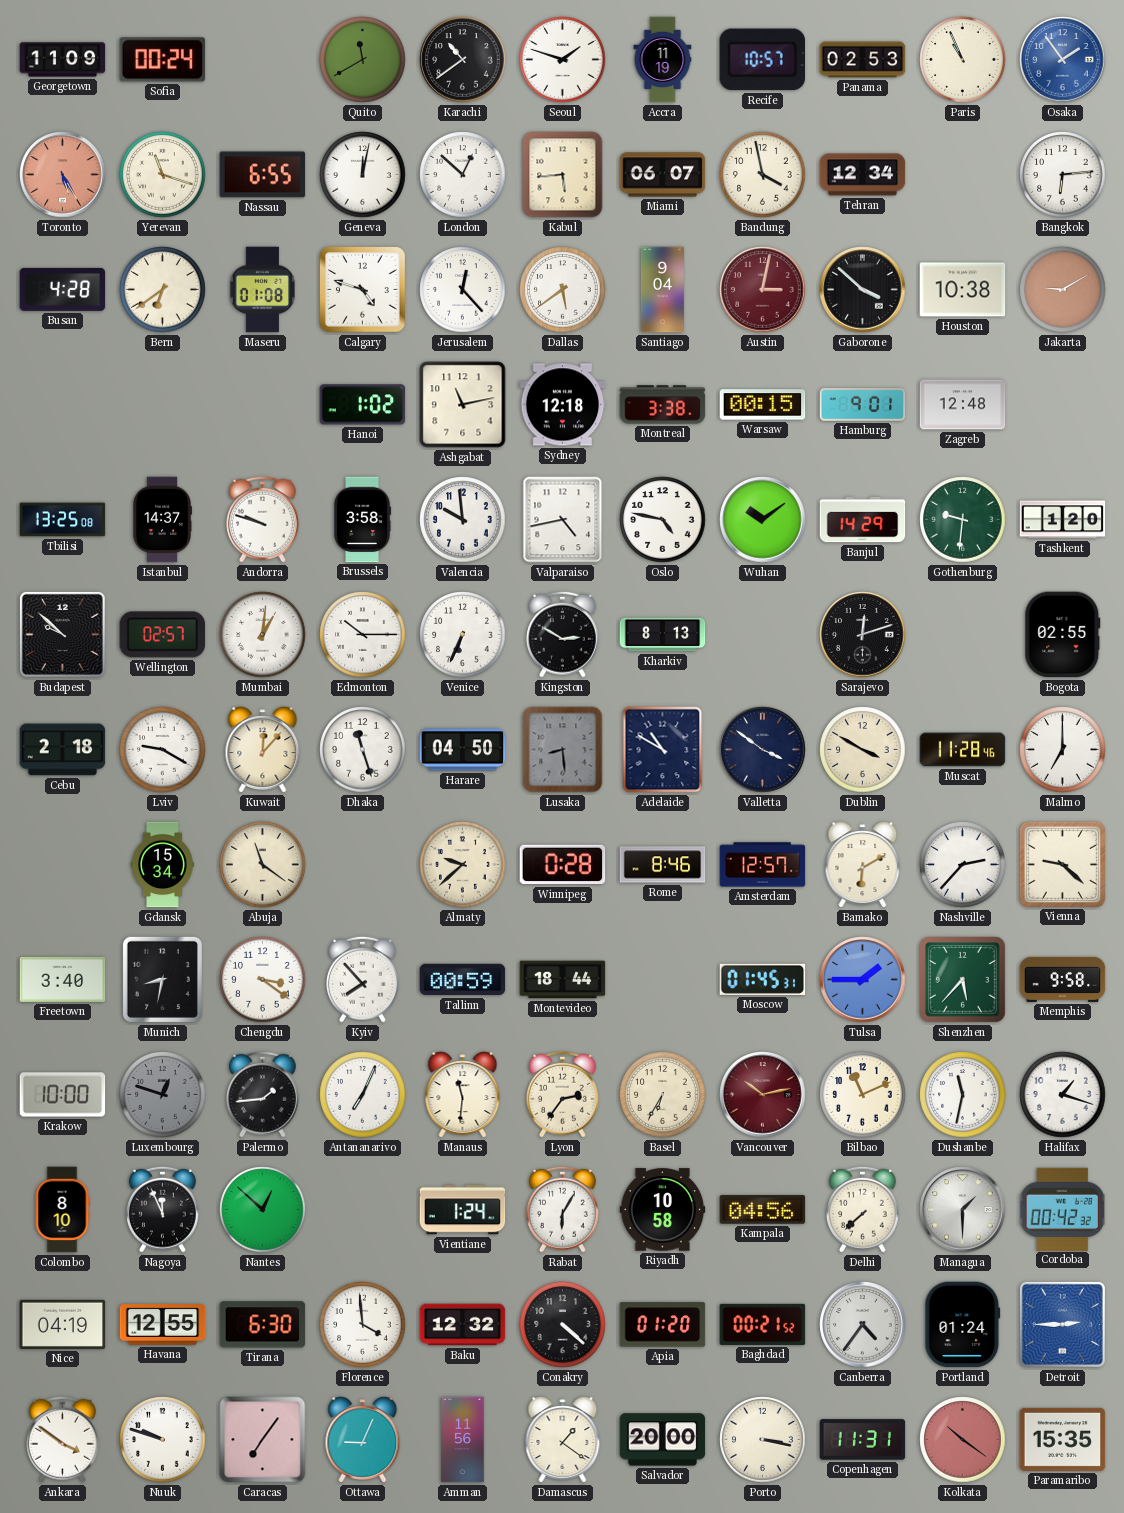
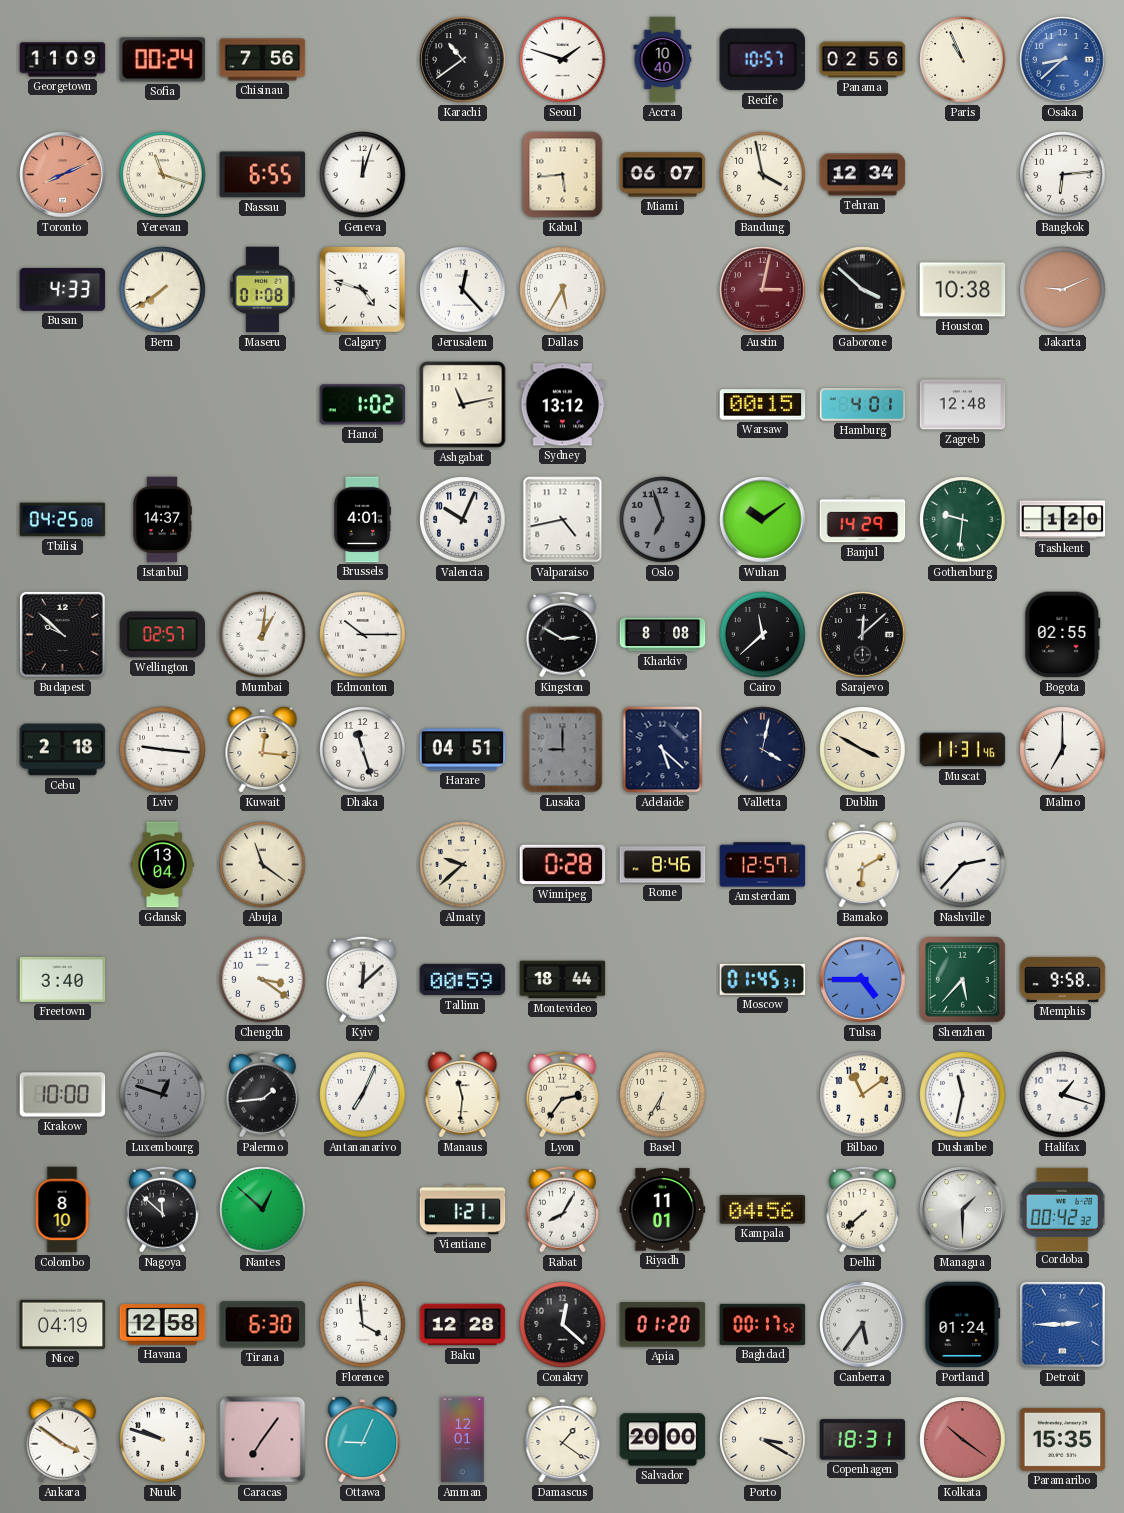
Chisinau: none -> 7:56
Quito: 11:40 -> none
Accra: 11:19 -> 10:40
Panama: 02:53 -> 02:56
Osaka: 1:54 -> 8:38
Toronto: 5:25 -> 8:11
Geneva: 12:02 -> 12:03
London: 12:52 -> none
Busan: 4:28 -> 4:33
Bern: 6:39 -> 7:39
Dallas: 5:39 -> 5:35
Santiago: 9:04 -> none
Jakarta: 9:10 -> 9:11
Sydney: 12:18 -> 13:12
Montreal: 3:38 -> none
Hamburg: 9:01 -> 4:01
Tbilisi: 13:25 -> 04:25
Andorra: 9:48 -> none
Brussels: 3:58 -> 4:01
Valencia: 9:59 -> 10:04
Oslo: 4:47 -> 6:57
Oslo dial: white -> grey
Venice: 6:34 -> none
Kharkiv: 8:13 -> 8:08
Cairo: none -> 11:38
Sarajevo: 12:12 -> 12:08
Lviv: 9:20 -> 9:16
Kuwait: 12:07 -> 12:16
Harare: 04:50 -> 04:51
Lusaka: 8:29 -> 9:00
Adelaide: 10:50 -> 5:22
Valletta: 3:51 -> 4:02
Muscat: 11:28 -> 11:31
Gdansk: 15:34 -> 13:04
Vienna: 9:22 -> none
Munich: 8:32 -> none
Kyiv: 7:53 -> 12:08
Tulsa: 1:45 -> 4:45
Vancouver: 10:13 -> none
Bilbao: 11:11 -> 11:09
Nagoya: 11:56 -> 11:52
Vientiane: 1:24 -> 1:21
Rabat: 6:05 -> 8:05
Riyadh: 10:58 -> 11:01
Havana: 12:55 -> 12:58
Baku: 12:32 -> 12:28
Conakry: 4:22 -> 12:22
Baghdad: 00:21 -> 00:17
Canberra: 4:36 -> 5:36
Amman: 11:56 -> 12:01
Porto: 3:17 -> 3:20
Copenhagen: 11:31 -> 18:31
